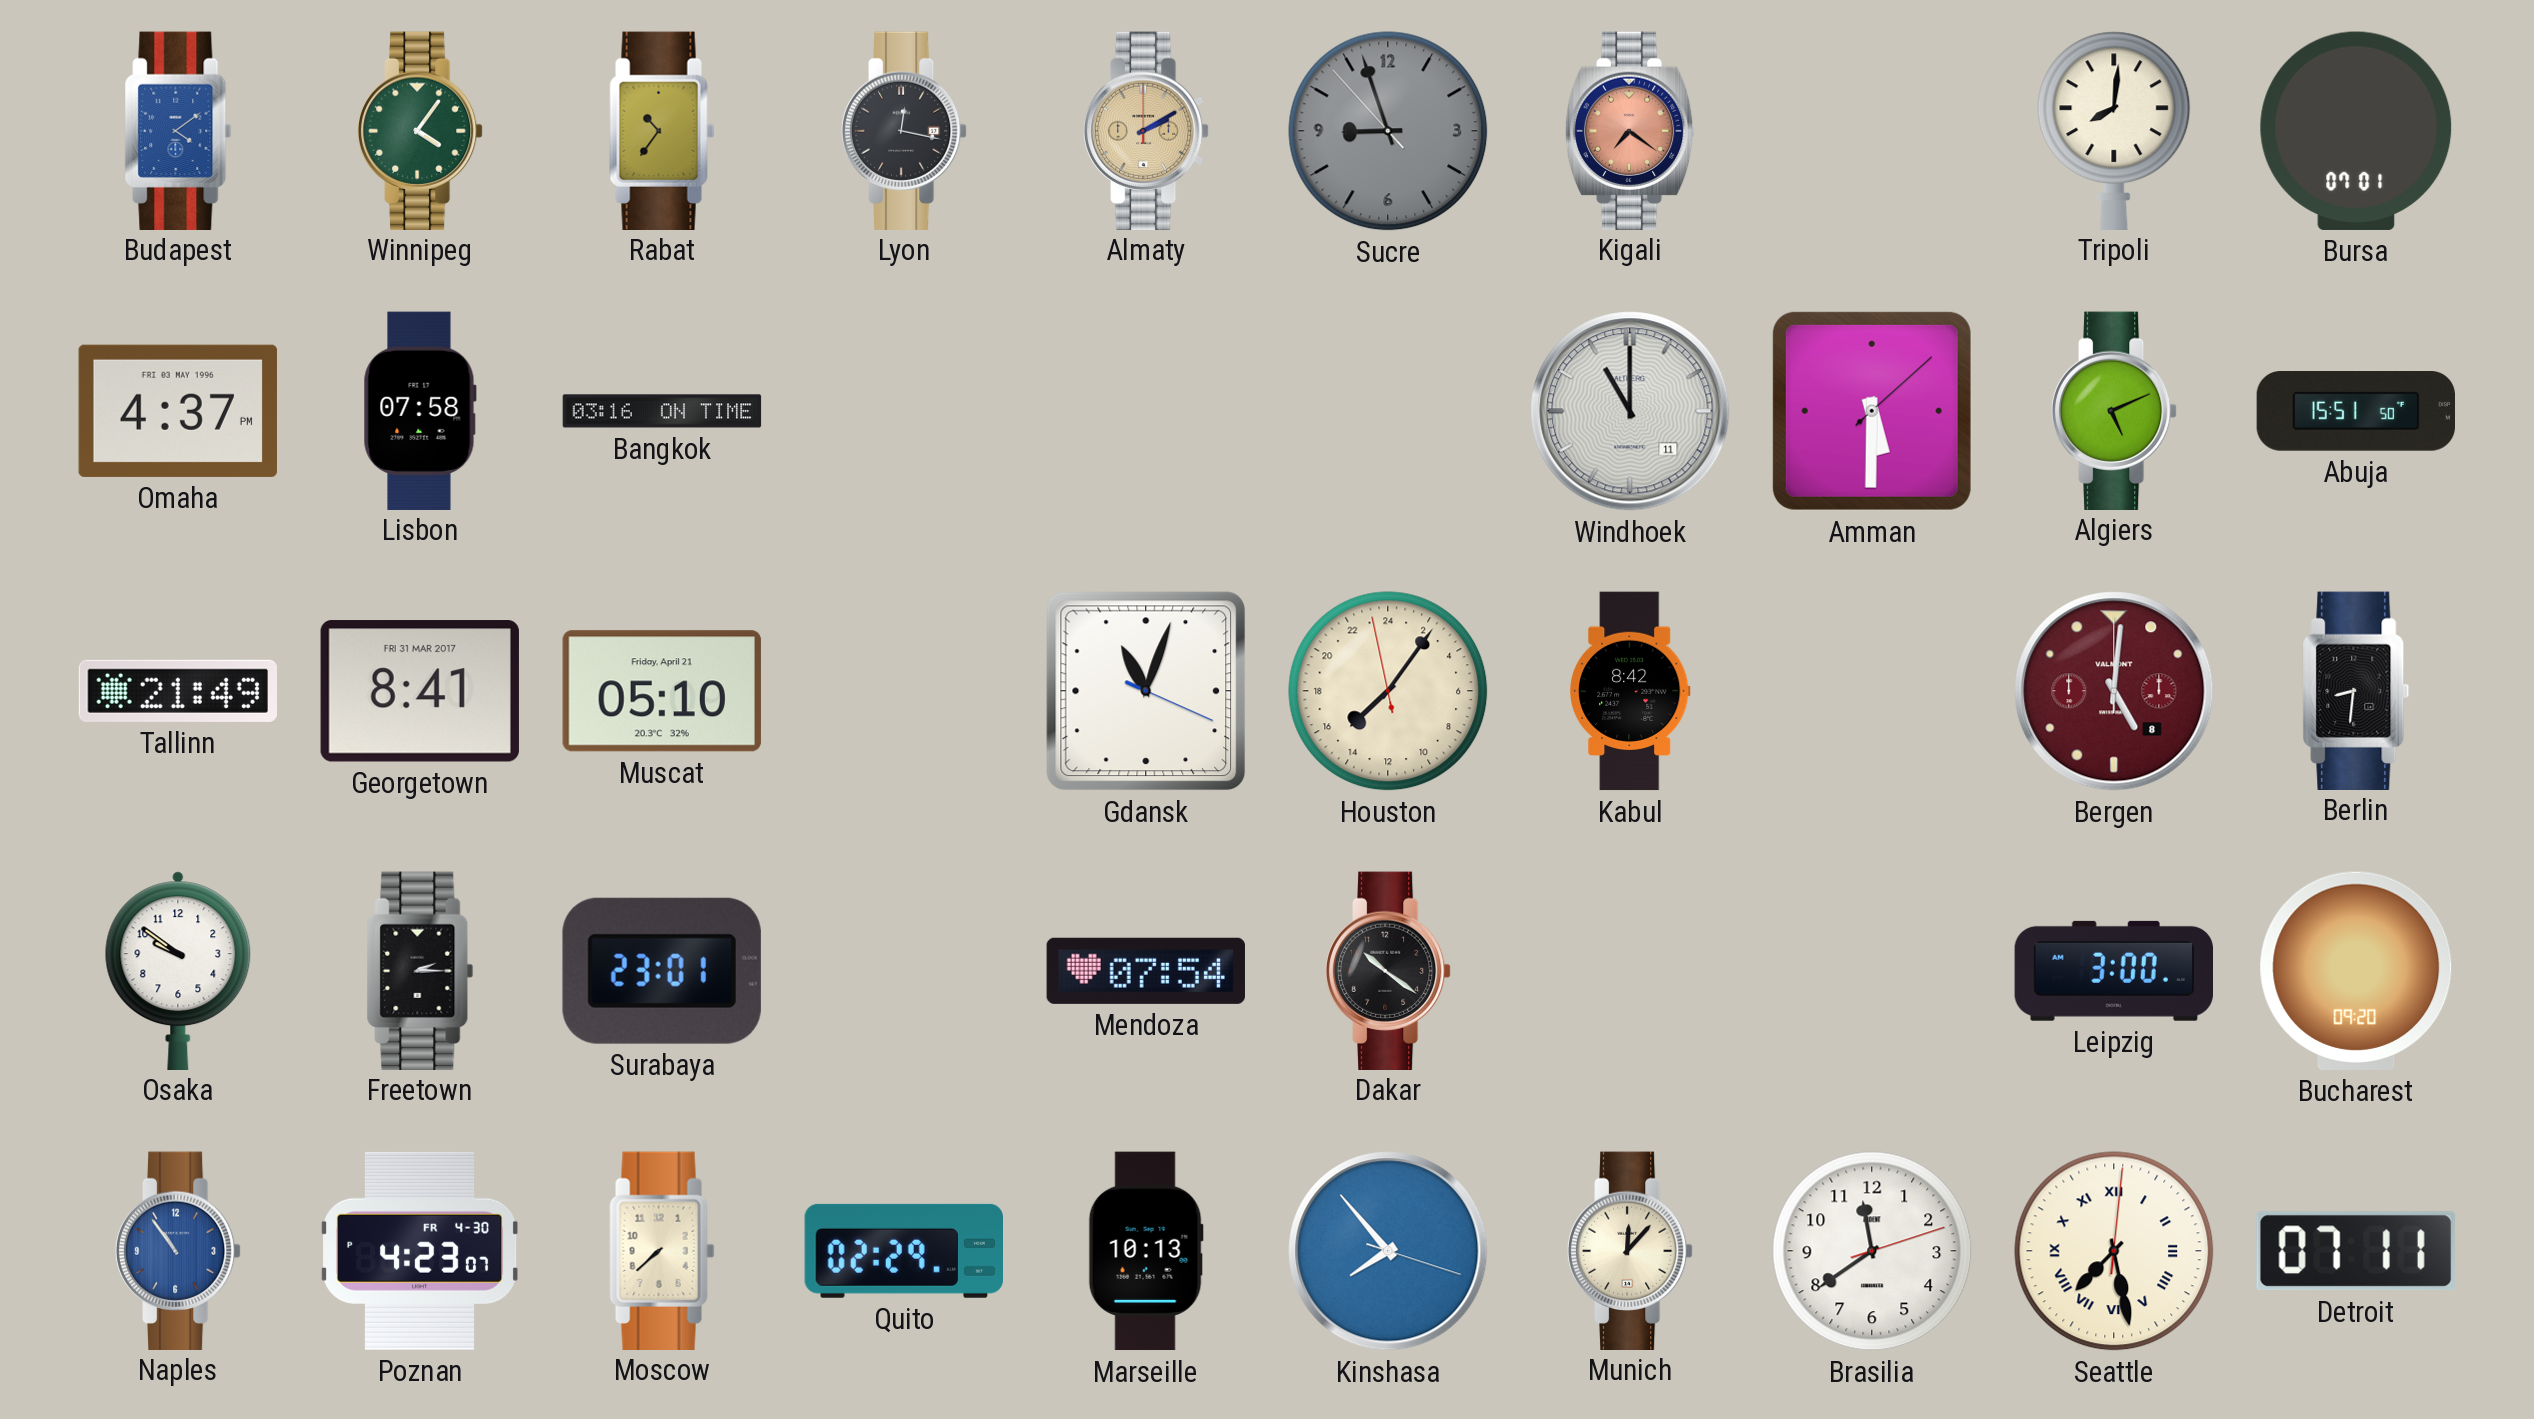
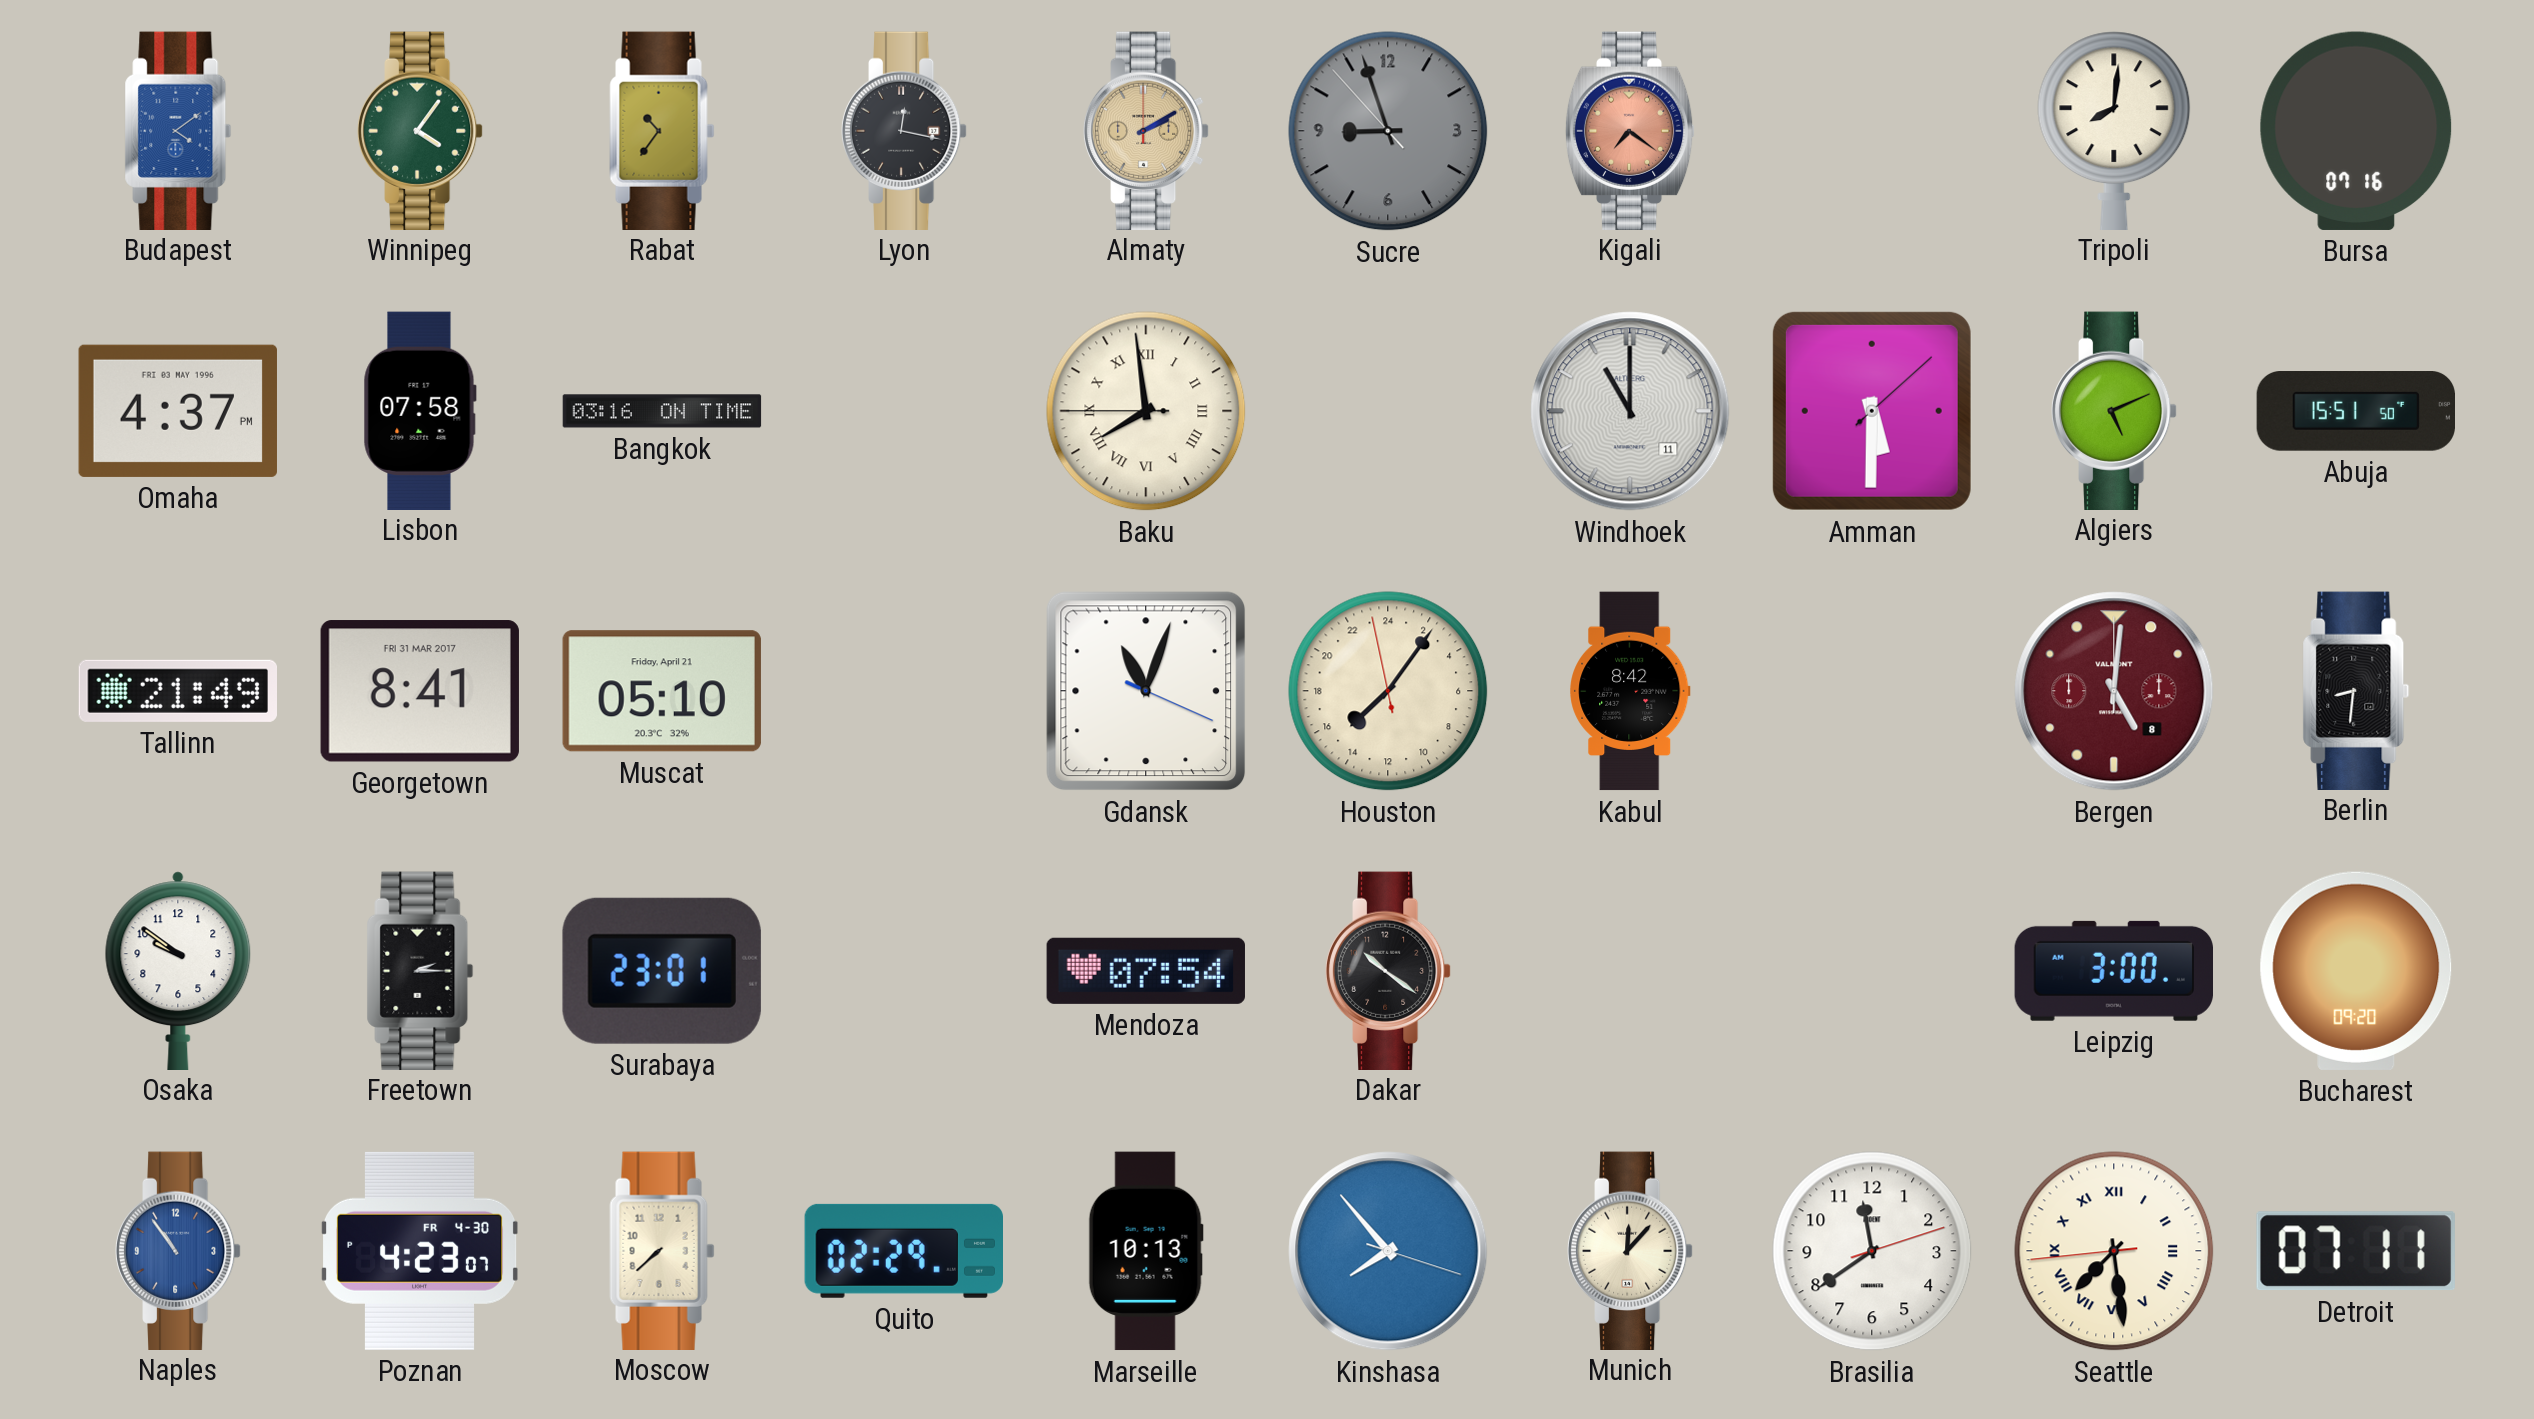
Bursa: 07:01 -> 07:16
Baku: none -> 7:58
Seattle: 7:28:01 -> 7:28:44
